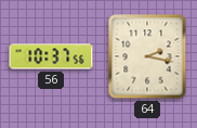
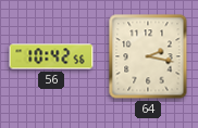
56: 10:37 -> 10:42
